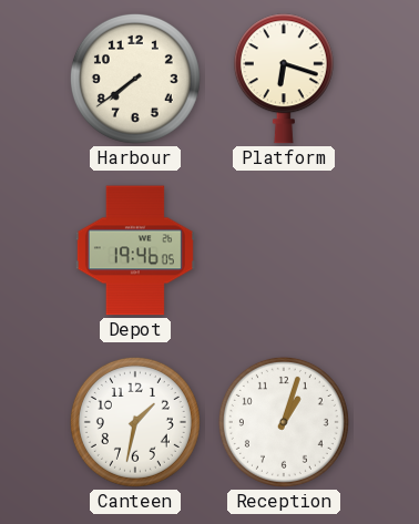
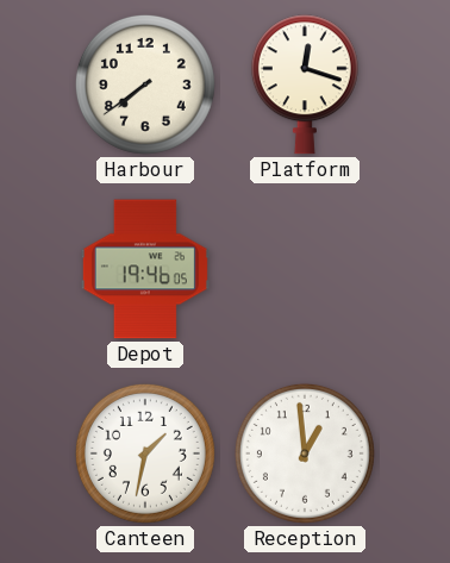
Platform: 6:18 -> 12:18
Reception: 1:03 -> 12:59
